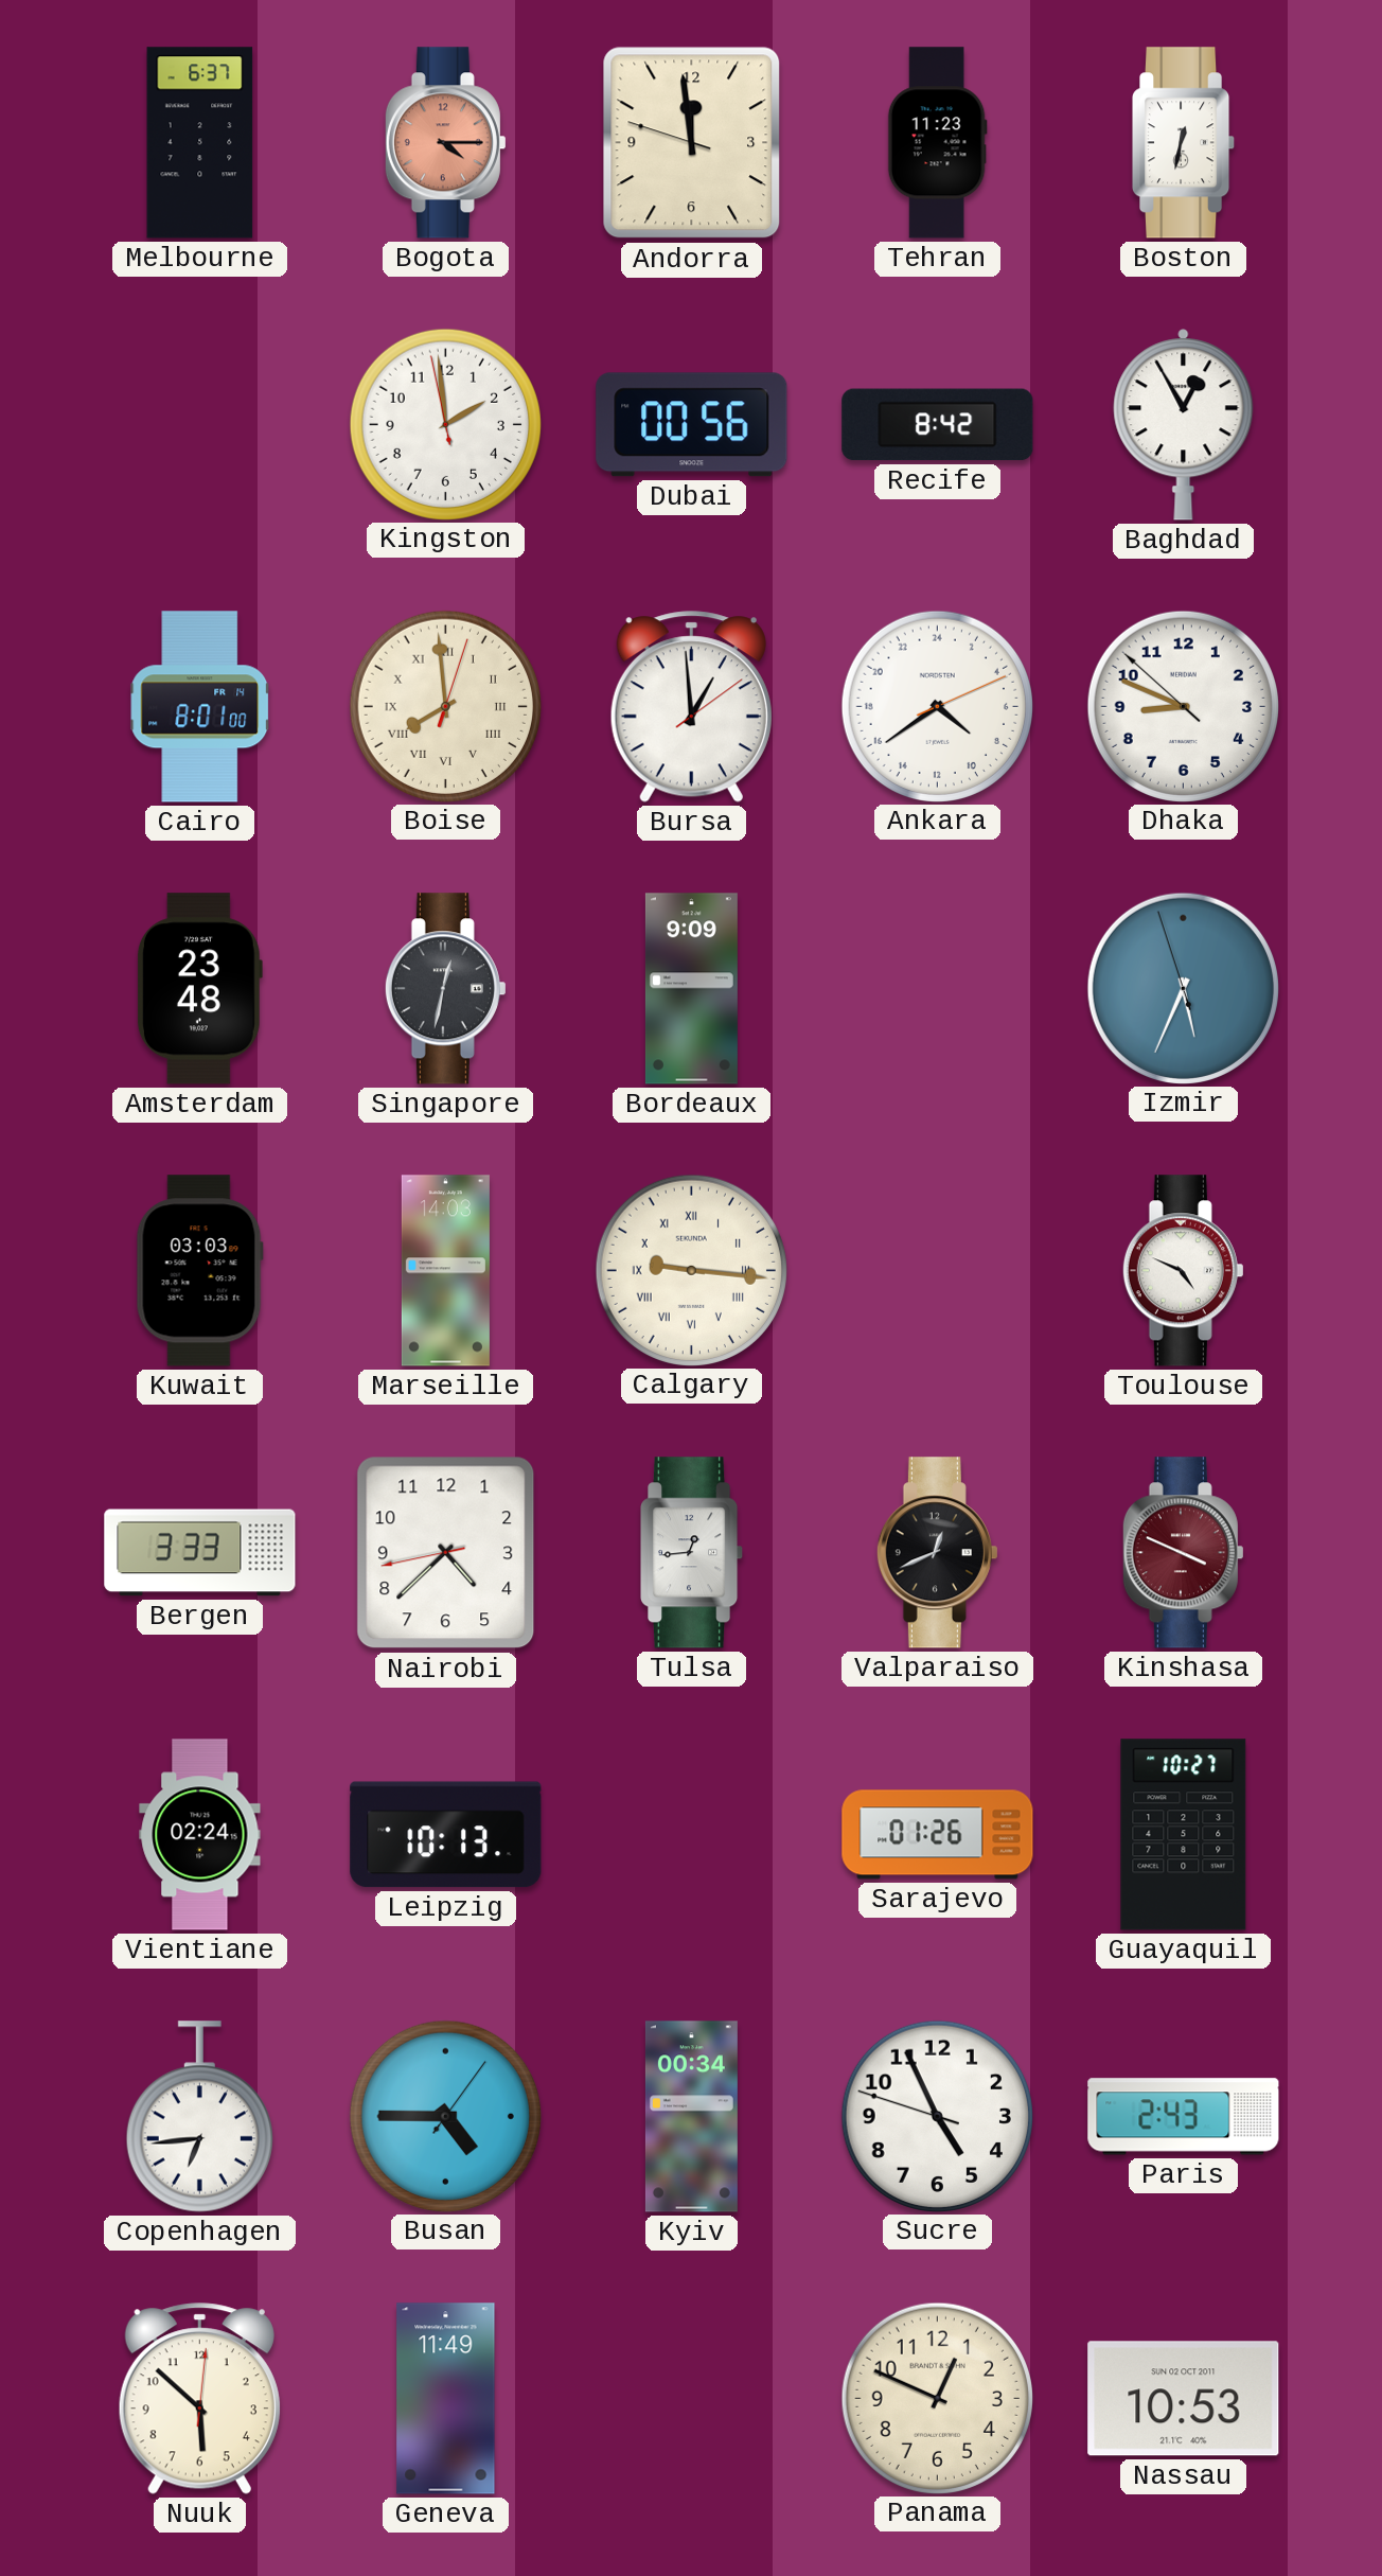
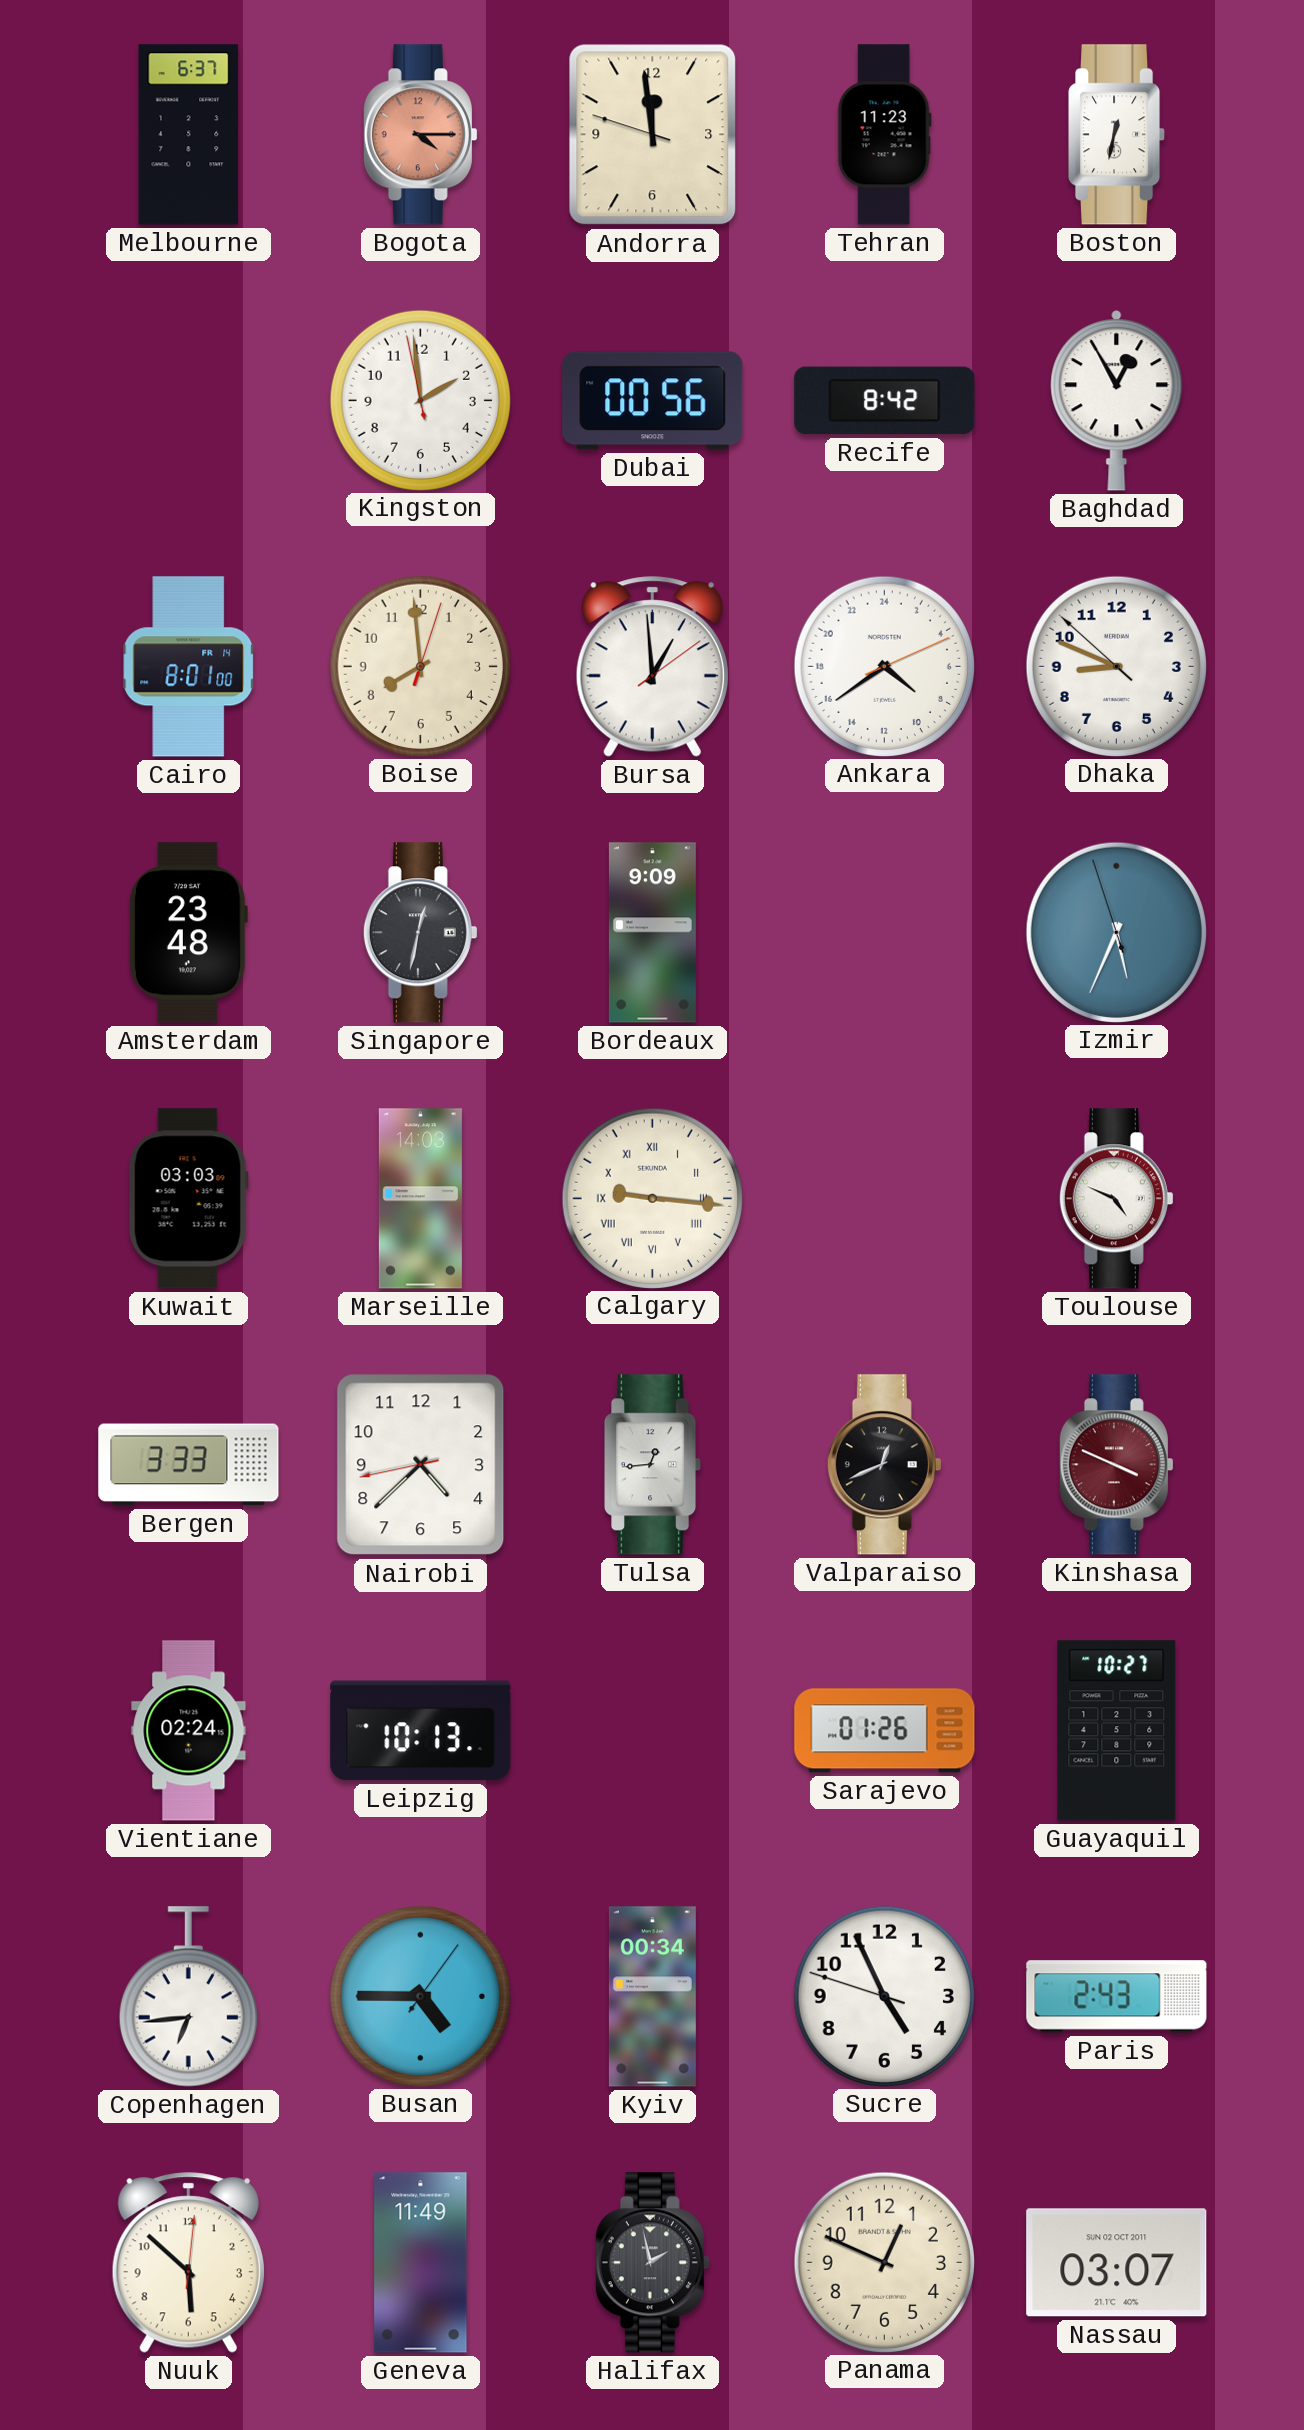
Boise numerals: Roman -> Arabic
Halifax: none -> 1:58
Nassau: 10:53 -> 03:07
